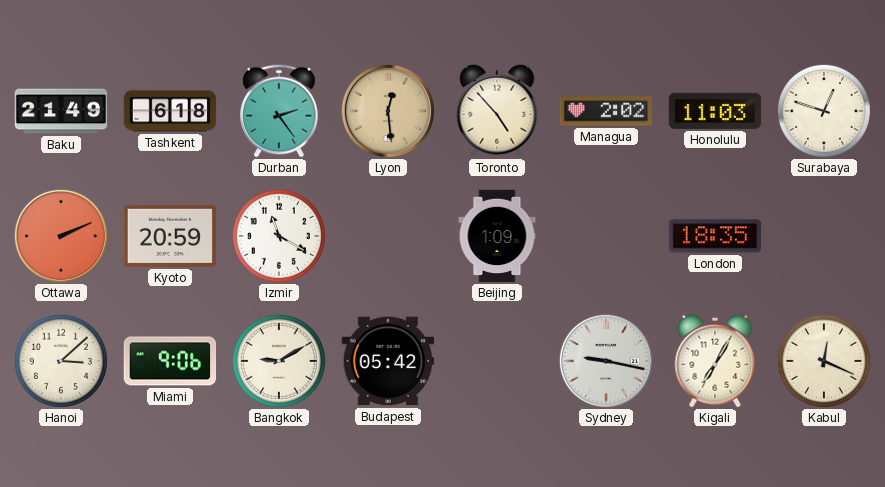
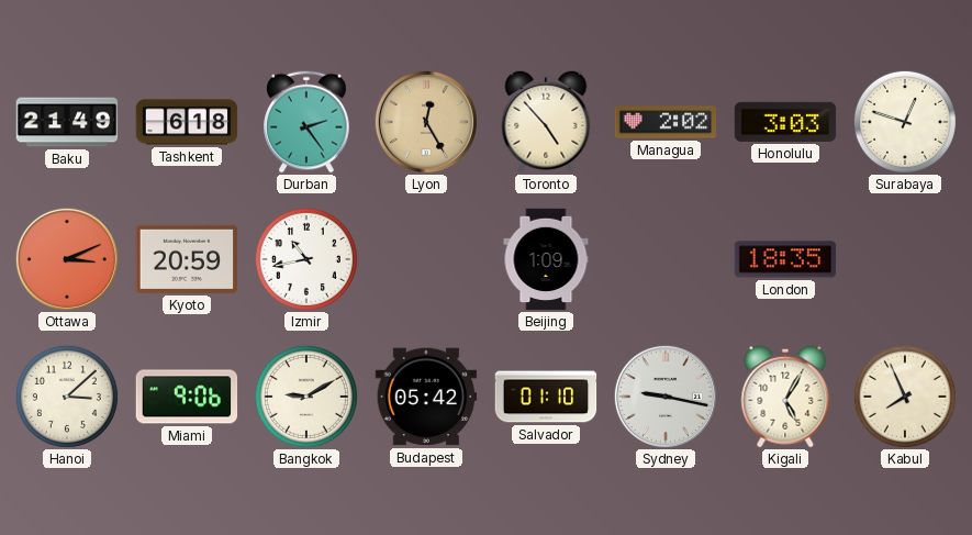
Lyon: 12:29 -> 12:25
Honolulu: 11:03 -> 3:03
Ottawa: 2:11 -> 3:11
Izmir: 11:20 -> 10:43
Salvador: none -> 01:10
Kigali: 7:05 -> 5:05
Kabul: 12:19 -> 7:56
